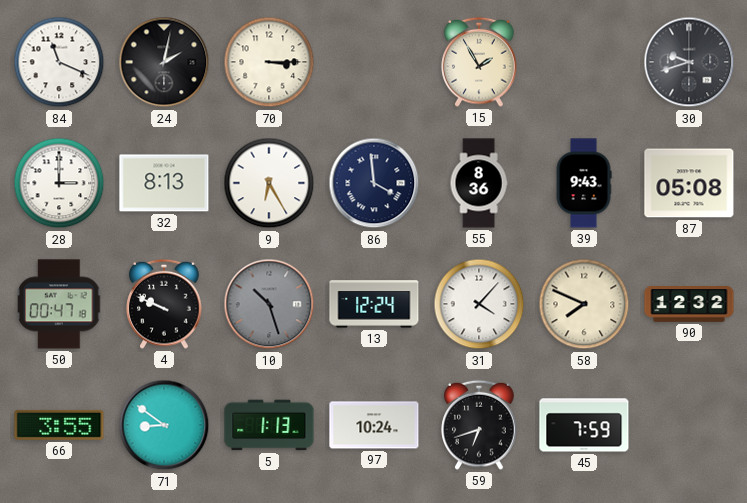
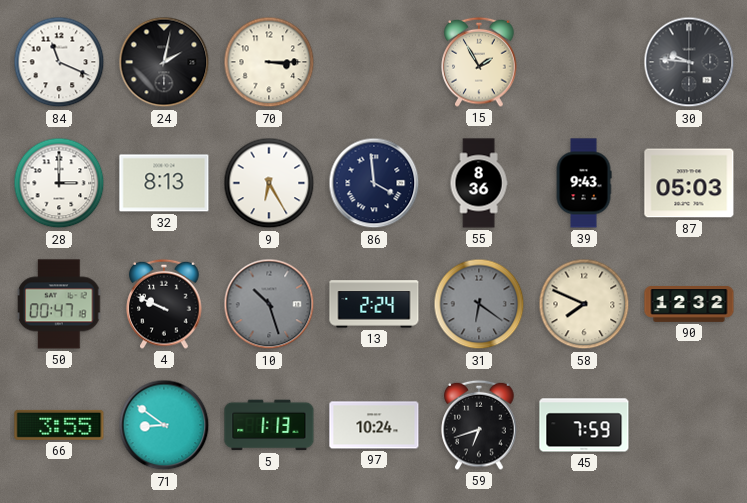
30: 9:42 -> 9:46
87: 05:08 -> 05:03
13: 12:24 -> 2:24
31: 4:07 -> 6:21
31 dial: white -> grey
